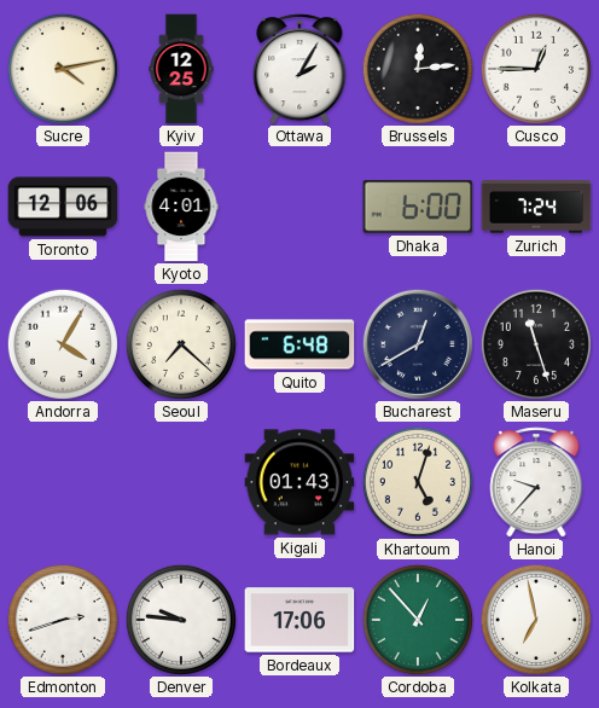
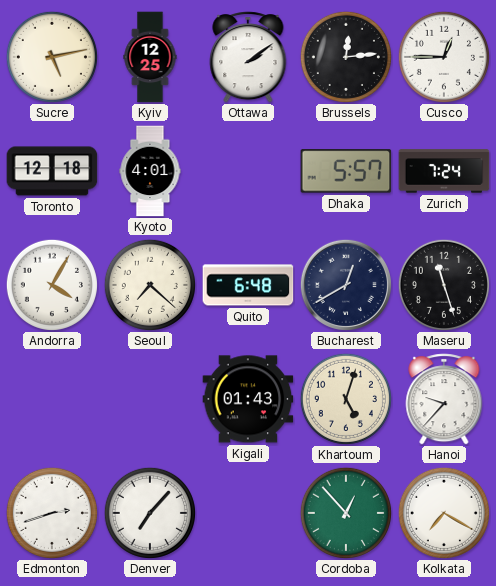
Sucre: 4:13 -> 5:13
Ottawa: 2:05 -> 2:09
Toronto: 12:06 -> 12:18
Dhaka: 6:00 -> 5:57
Denver: 9:46 -> 7:07
Bordeaux: 17:06 -> none
Kolkata: 6:58 -> 7:20
